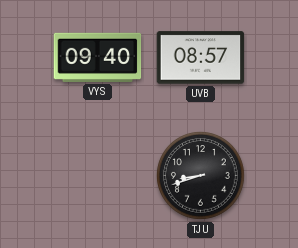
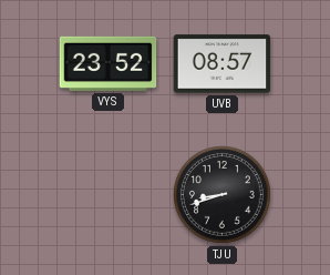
VYS: 09:40 -> 23:52
